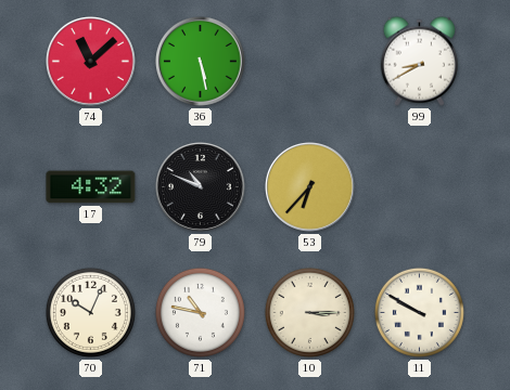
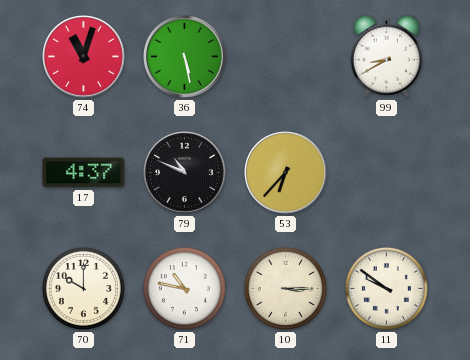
74: 11:08 -> 11:03
17: 4:32 -> 4:37
70: 10:04 -> 10:00
11: 9:50 -> 9:51
